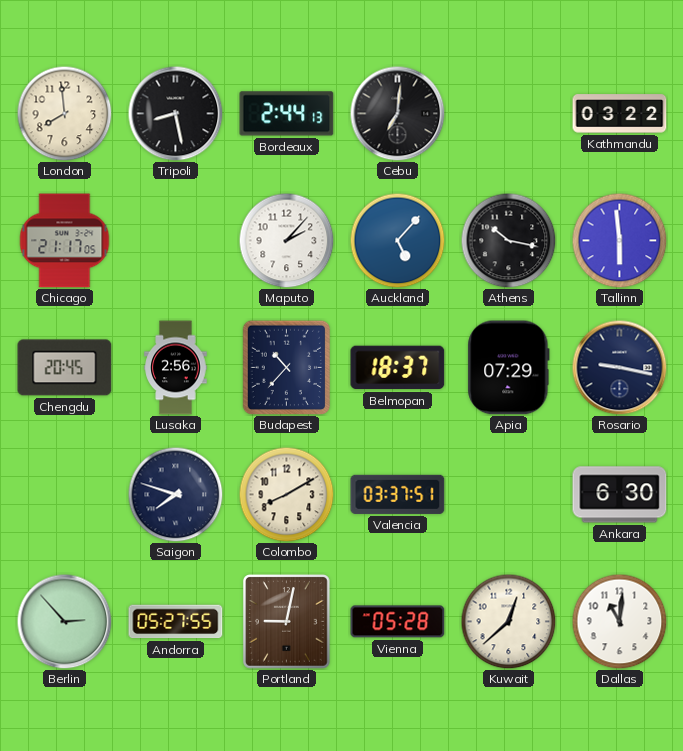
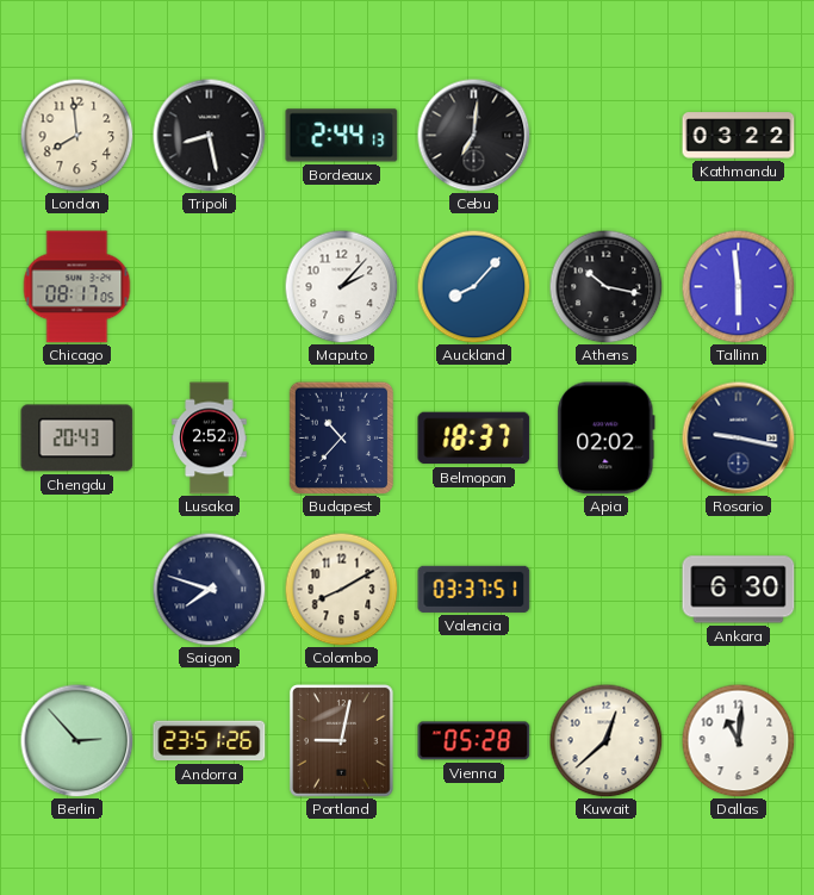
Chicago: 21:17 -> 08:17
Auckland: 5:07 -> 8:07
Chengdu: 20:45 -> 20:43
Lusaka: 2:56 -> 2:52
Apia: 07:29 -> 02:02
Andorra: 05:27 -> 23:51
